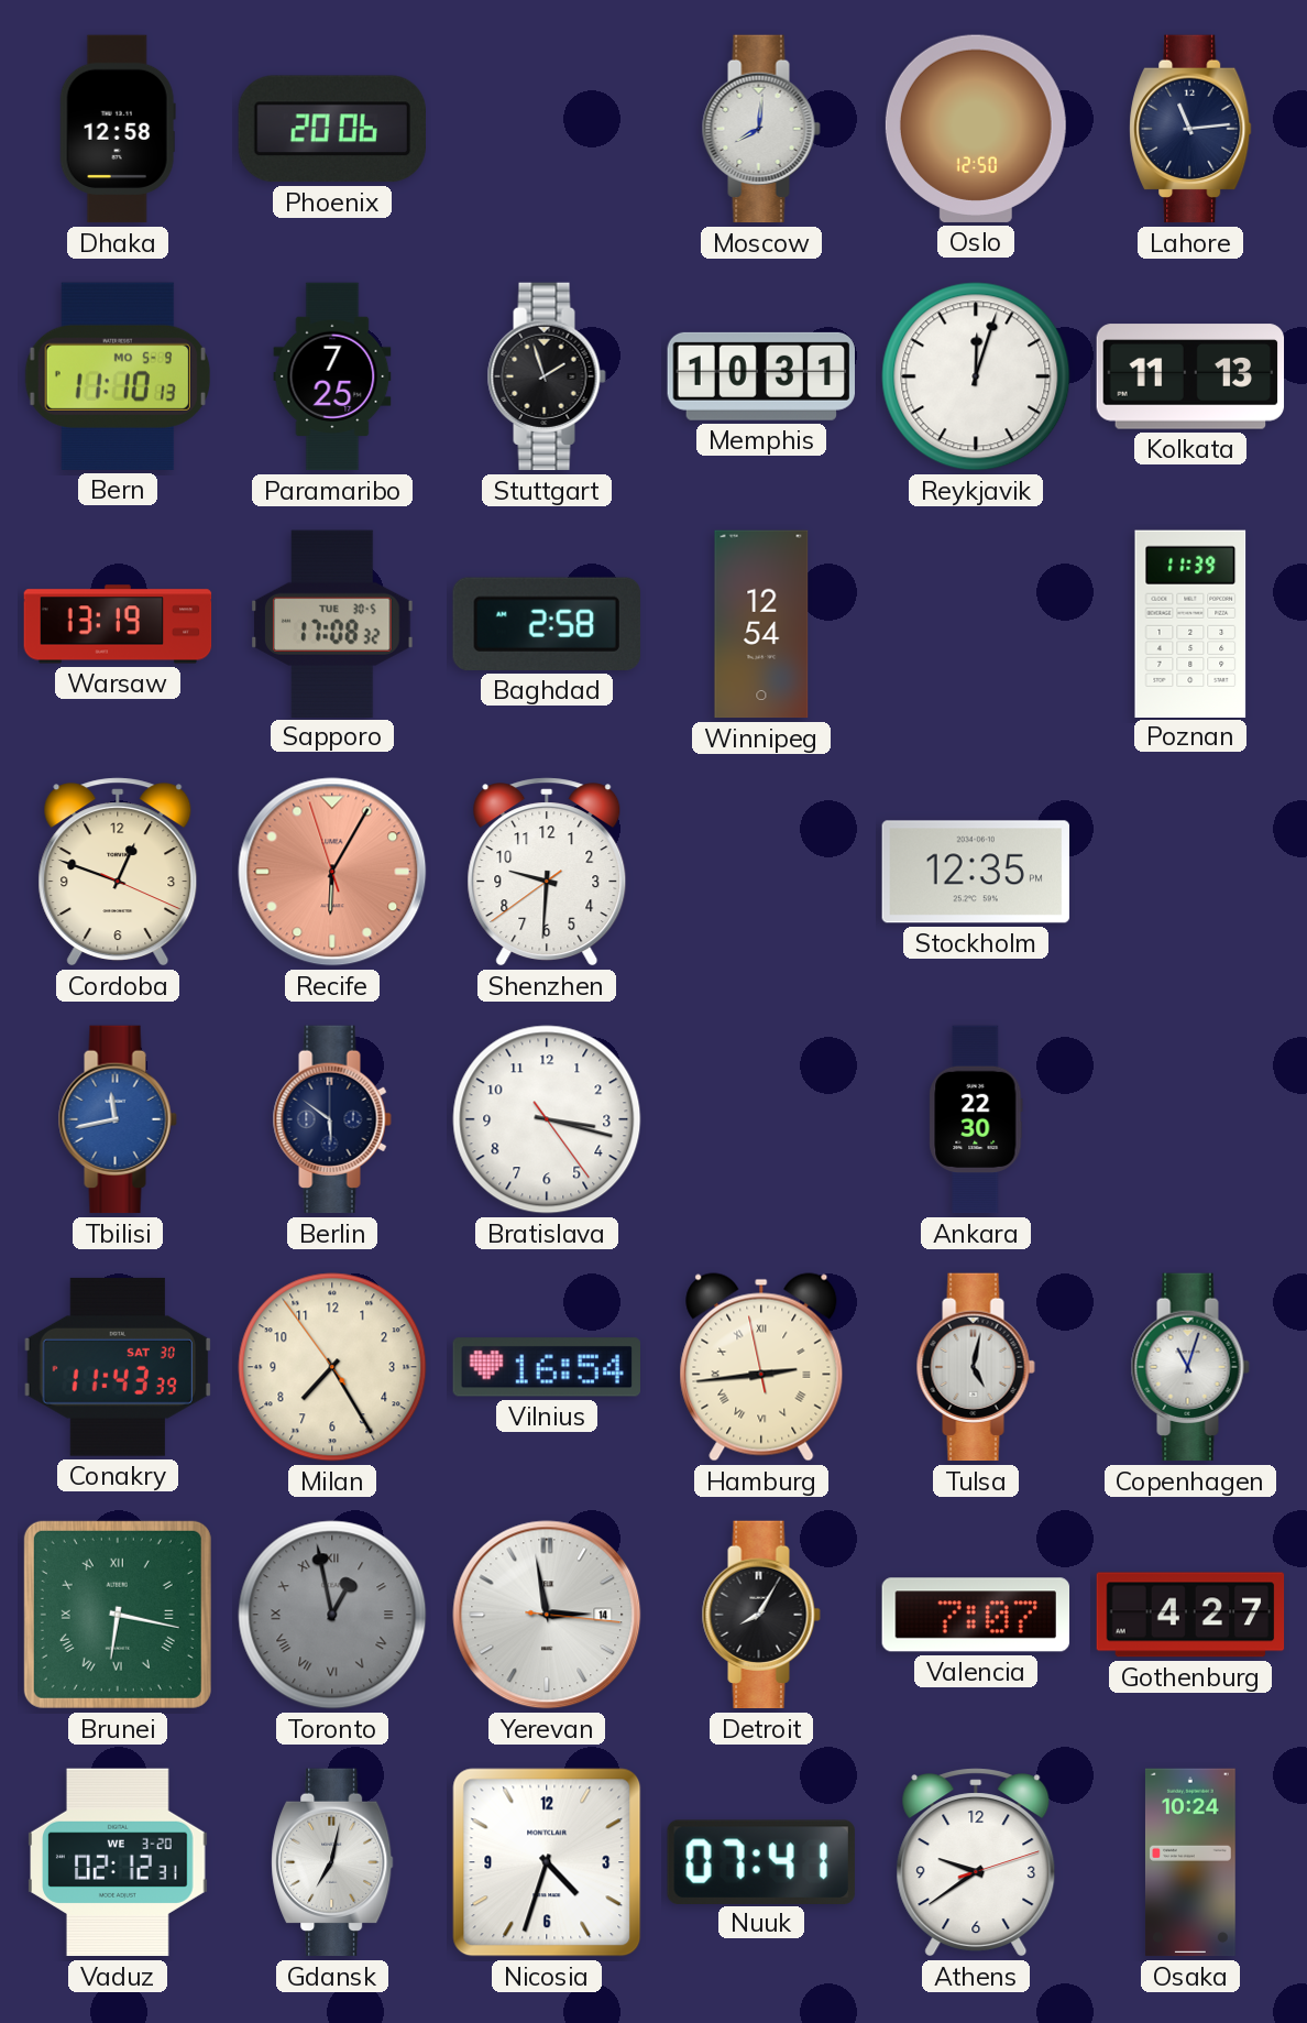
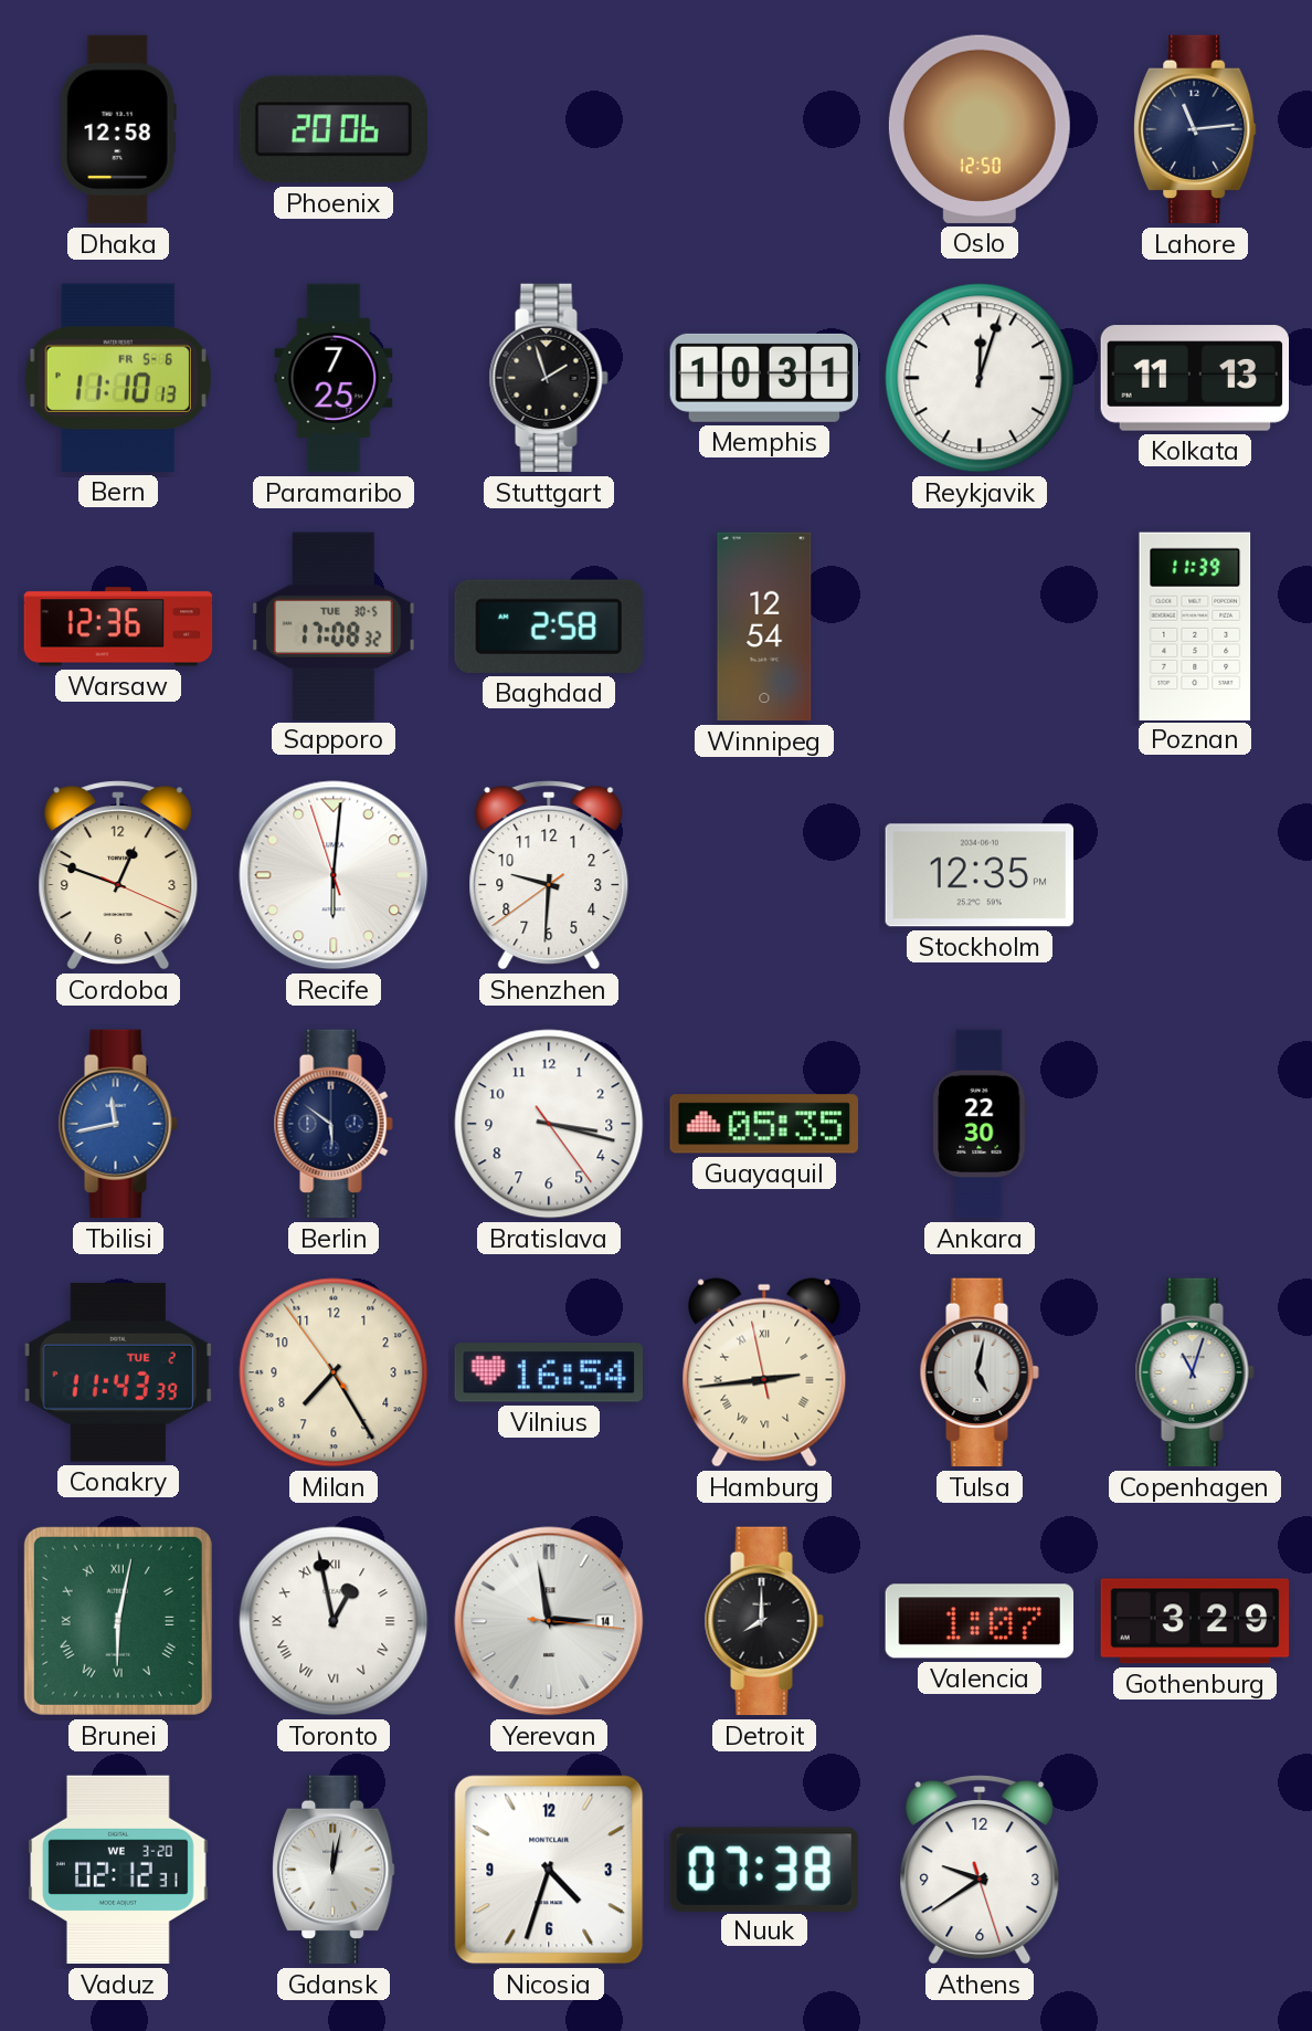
Moscow: 8:01 -> none
Bern date: MO 5-9 -> FR 5-6
Warsaw: 13:19 -> 12:36
Recife: 6:04 -> 6:00
Recife dial: salmon -> white
Guayaquil: none -> 05:35
Conakry date: SAT 30 -> TUE 2
Brunei: 6:17 -> 6:02
Toronto dial: grey -> white
Detroit: 8:05 -> 8:00
Valencia: 7:07 -> 1:07
Gothenburg: 4:27 -> 3:29
Gdansk: 7:02 -> 12:02
Nuuk: 07:41 -> 07:38
Athens: 9:39:12 -> 9:39:27
Osaka: 10:24 -> none
